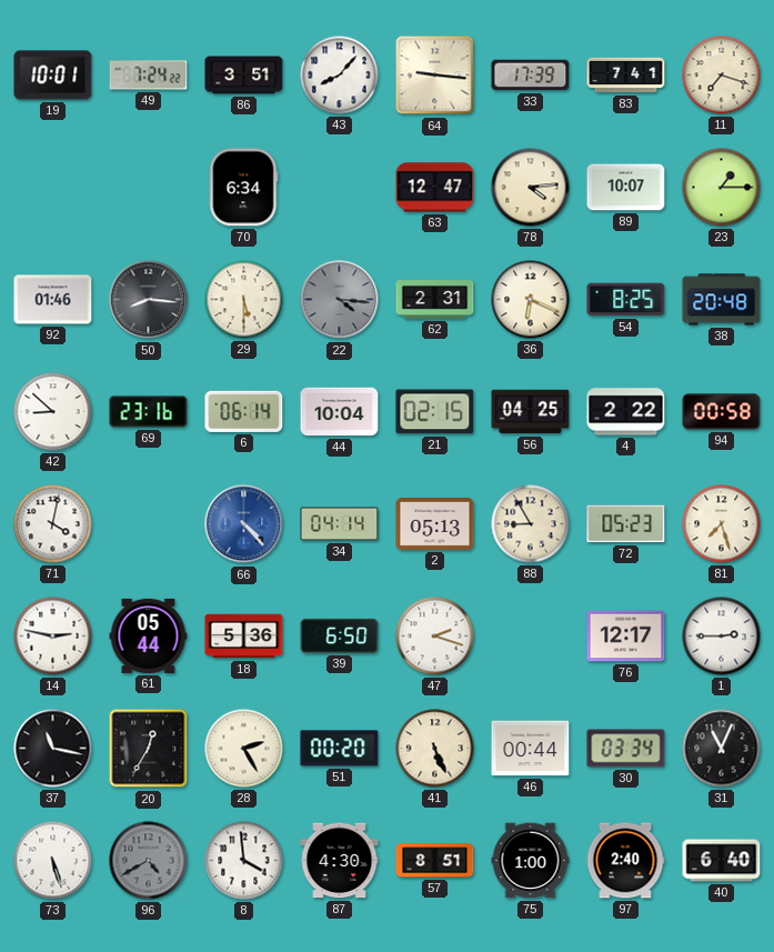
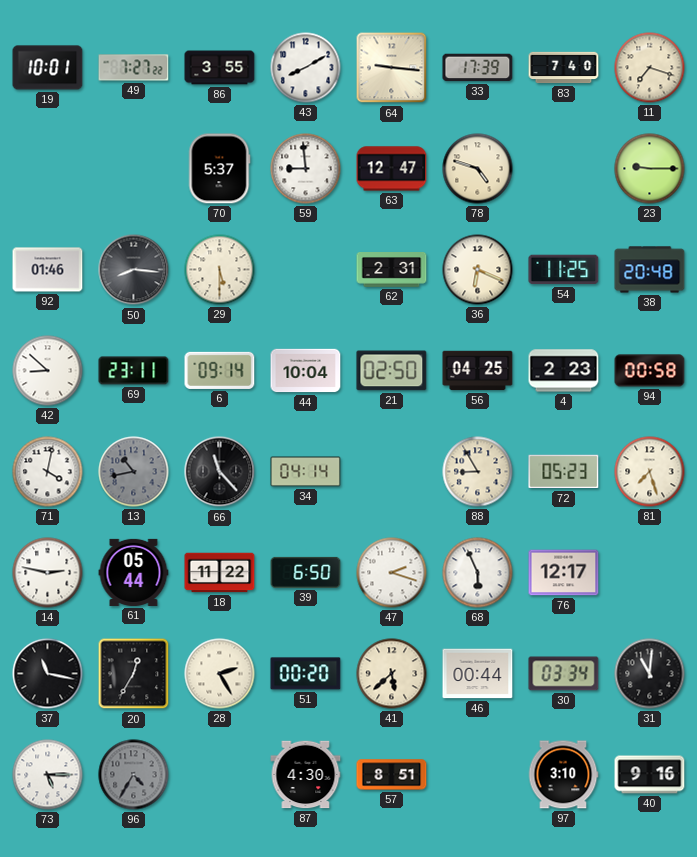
49: 7:24 -> 7:27
86: 3:51 -> 3:55
43: 8:07 -> 8:10
83: 7:41 -> 7:40
70: 6:34 -> 5:37
59: none -> 8:59
78: 4:14 -> 4:48
89: 10:07 -> none
23: 1:15 -> 9:15
22: 4:16 -> none
54: 8:25 -> 11:25
69: 23:16 -> 23:11
6: 06:14 -> 09:14
21: 02:15 -> 02:50
4: 2:22 -> 2:23
13: none -> 10:43
66: 4:23 -> 11:23
66 dial: blue -> black
2: 05:13 -> none
18: 5:36 -> 11:22
68: none -> 5:56
1: 2:45 -> none
41: 5:26 -> 5:38
31: 11:04 -> 11:01
73: 5:27 -> 5:15
96: 4:40 -> 4:35
8: 3:59 -> none
75: 1:00 -> none
97: 2:40 -> 3:10
40: 6:40 -> 9:16
